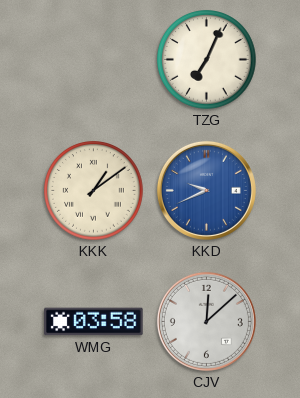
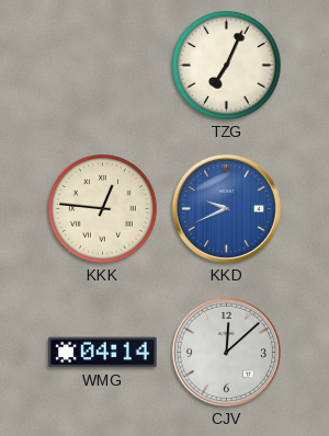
KKK: 1:09 -> 12:46
WMG: 03:58 -> 04:14
